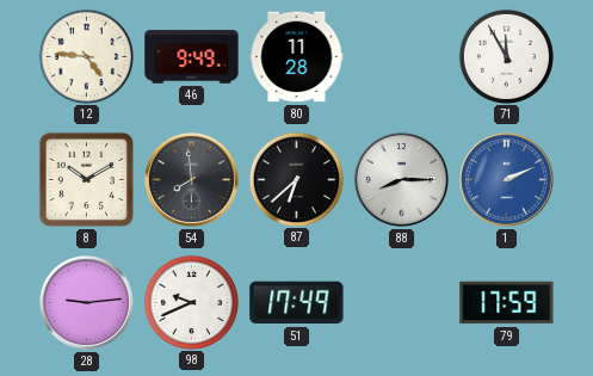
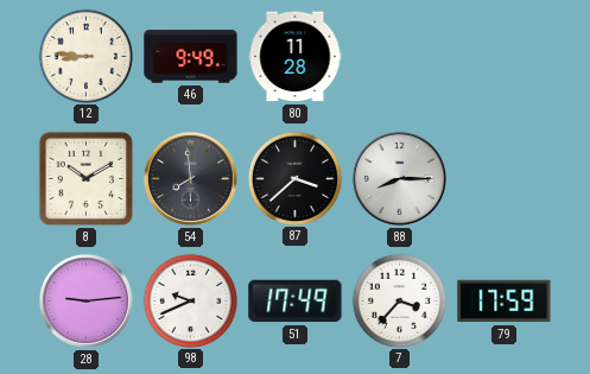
12: 4:46 -> 8:46
71: 11:55 -> none
87: 6:38 -> 3:38
1: 2:11 -> none
7: none -> 3:37
